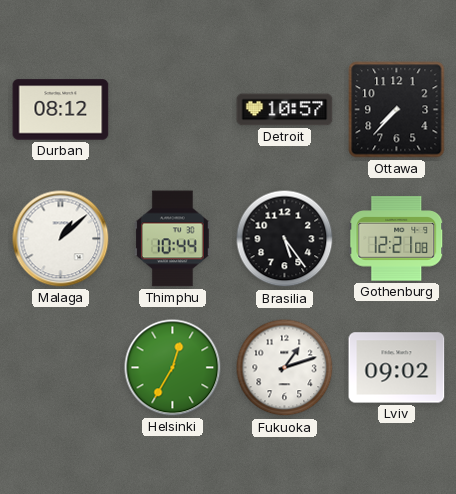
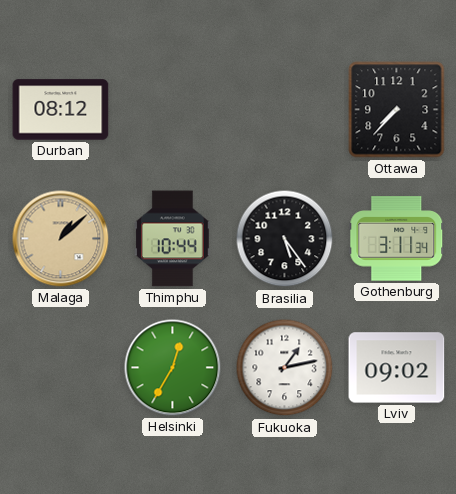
Detroit: 10:57 -> none
Malaga dial: white -> champagne
Gothenburg: 12:21 -> 3:11
Fukuoka: 1:12 -> 1:13
